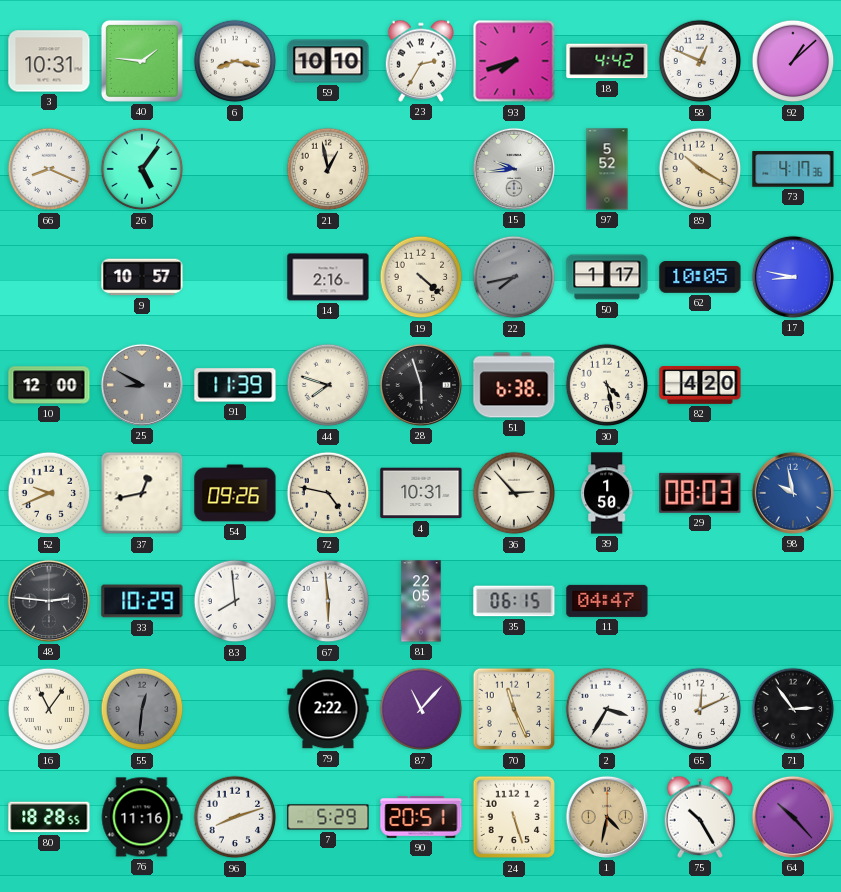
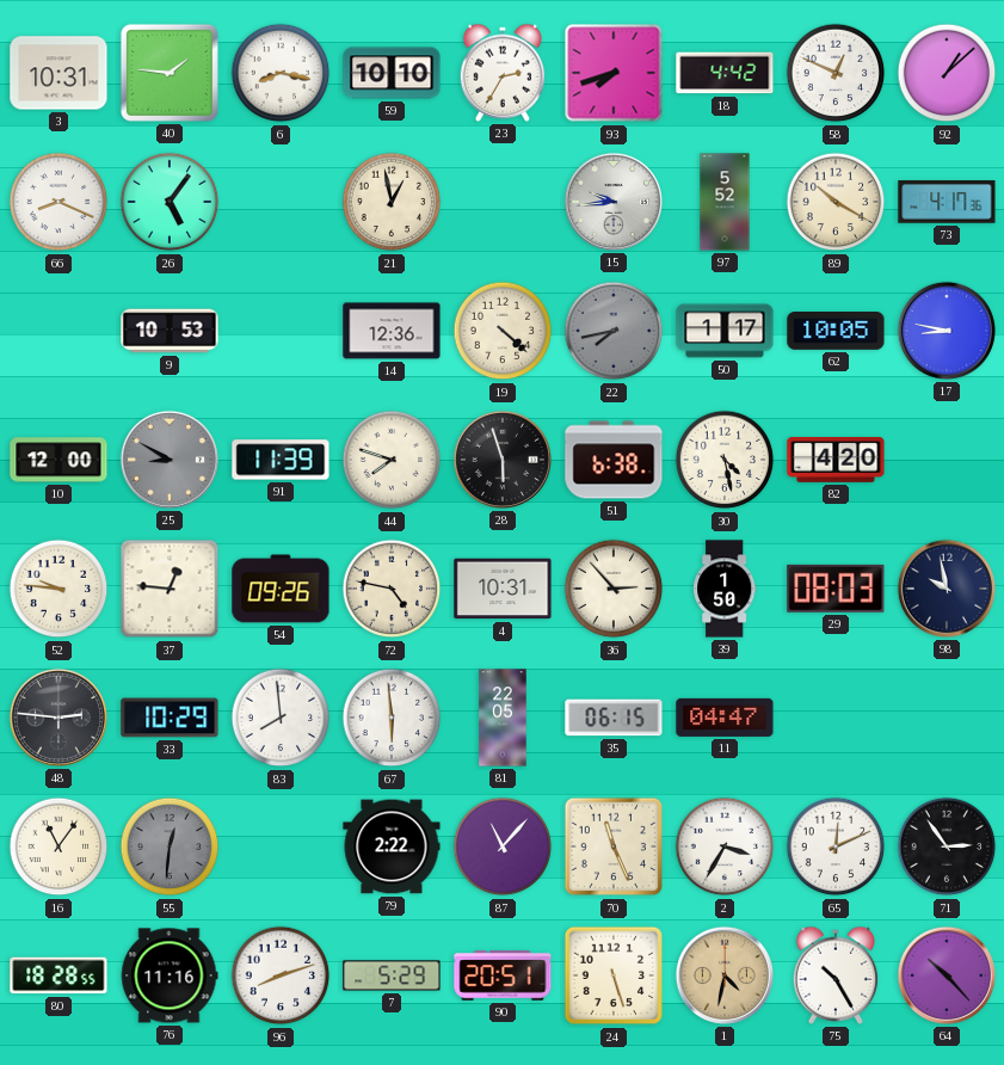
9: 10:57 -> 10:53
14: 2:16 -> 12:36
52: 9:41 -> 9:46
37: 12:43 -> 12:46
98 dial: blue -> navy
